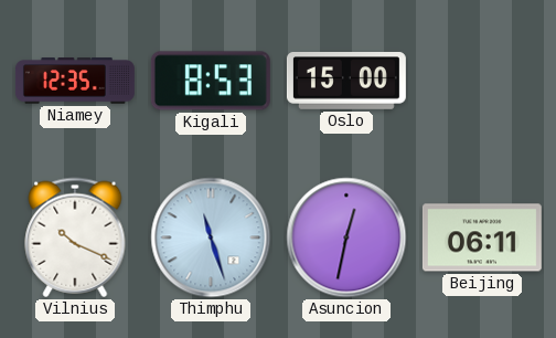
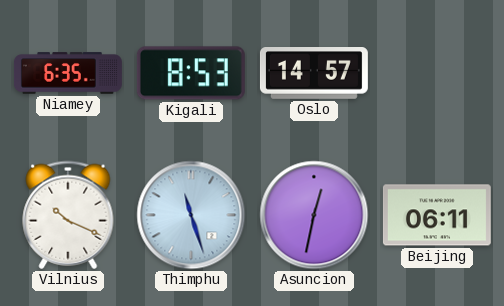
Niamey: 12:35 -> 6:35
Oslo: 15:00 -> 14:57
